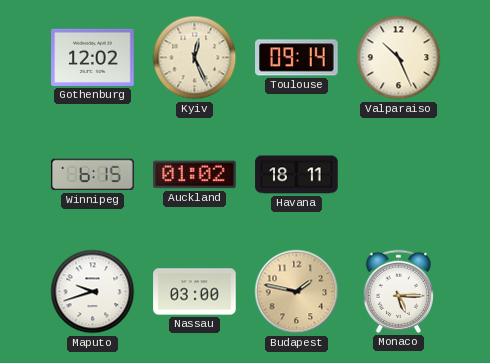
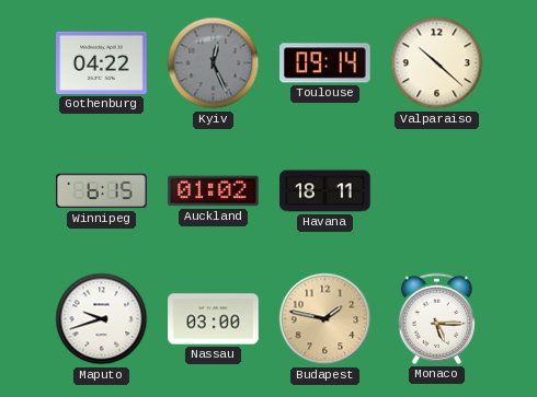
Gothenburg: 12:02 -> 04:22
Kyiv dial: cream -> grey
Valparaiso: 10:26 -> 10:22
